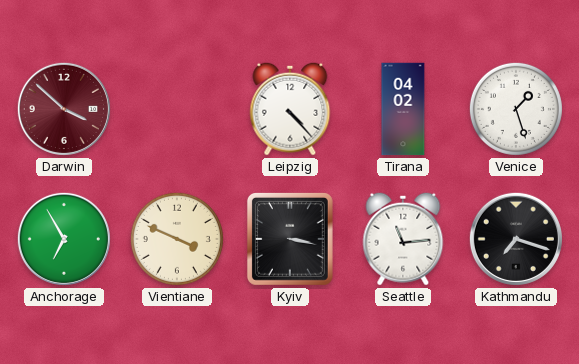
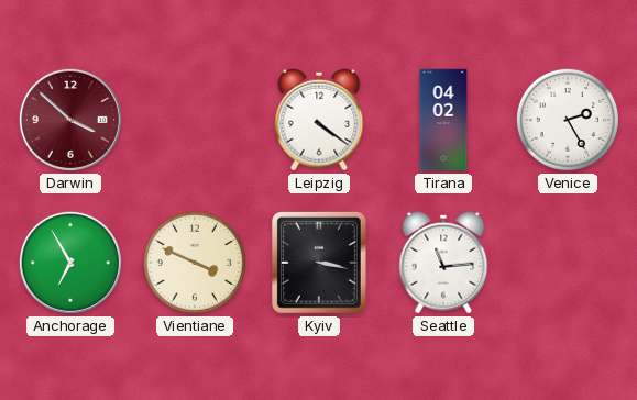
Leipzig: 4:23 -> 4:21
Venice: 1:27 -> 2:25
Kathmandu: 7:18 -> none
